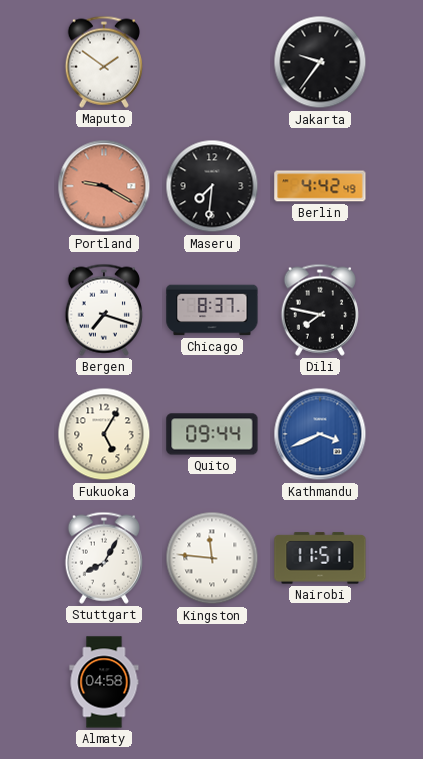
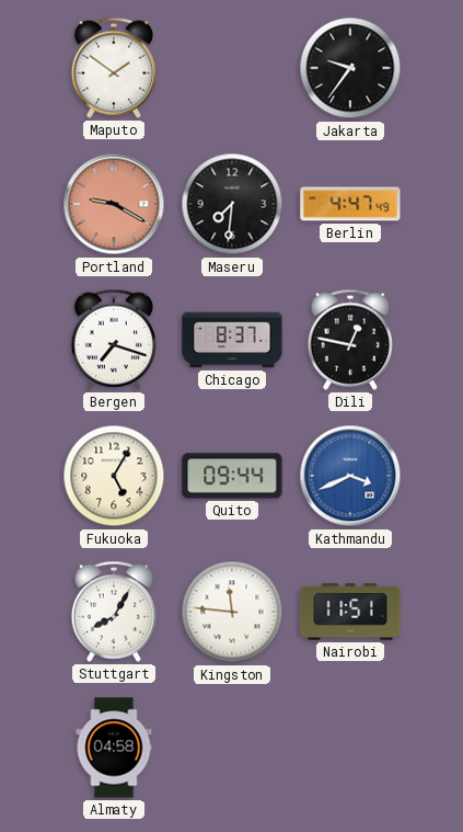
Berlin: 4:42 -> 4:47
Dili: 7:47 -> 12:47
